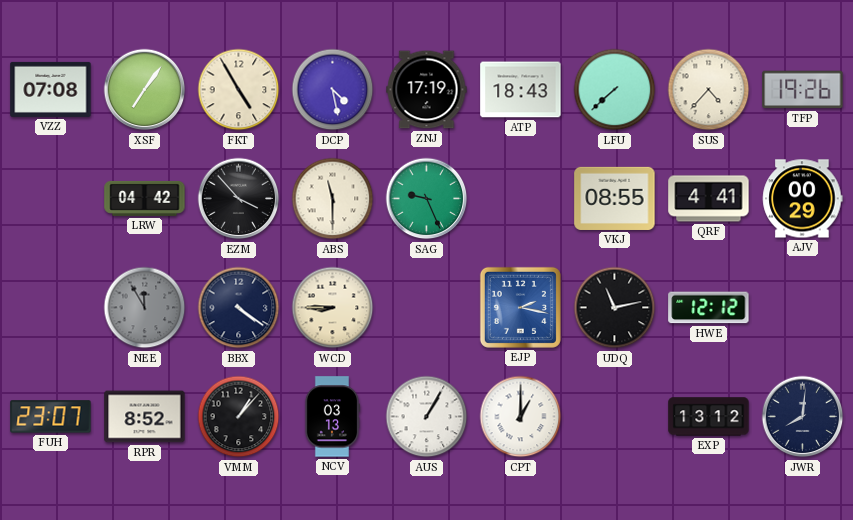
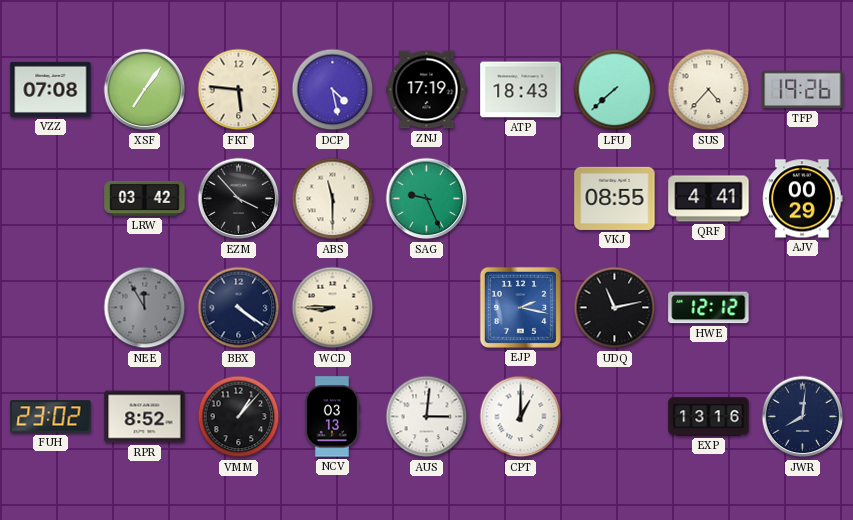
FKT: 4:55 -> 5:46
LRW: 04:42 -> 03:42
FUH: 23:07 -> 23:02
AUS: 1:05 -> 3:01
EXP: 13:12 -> 13:16
